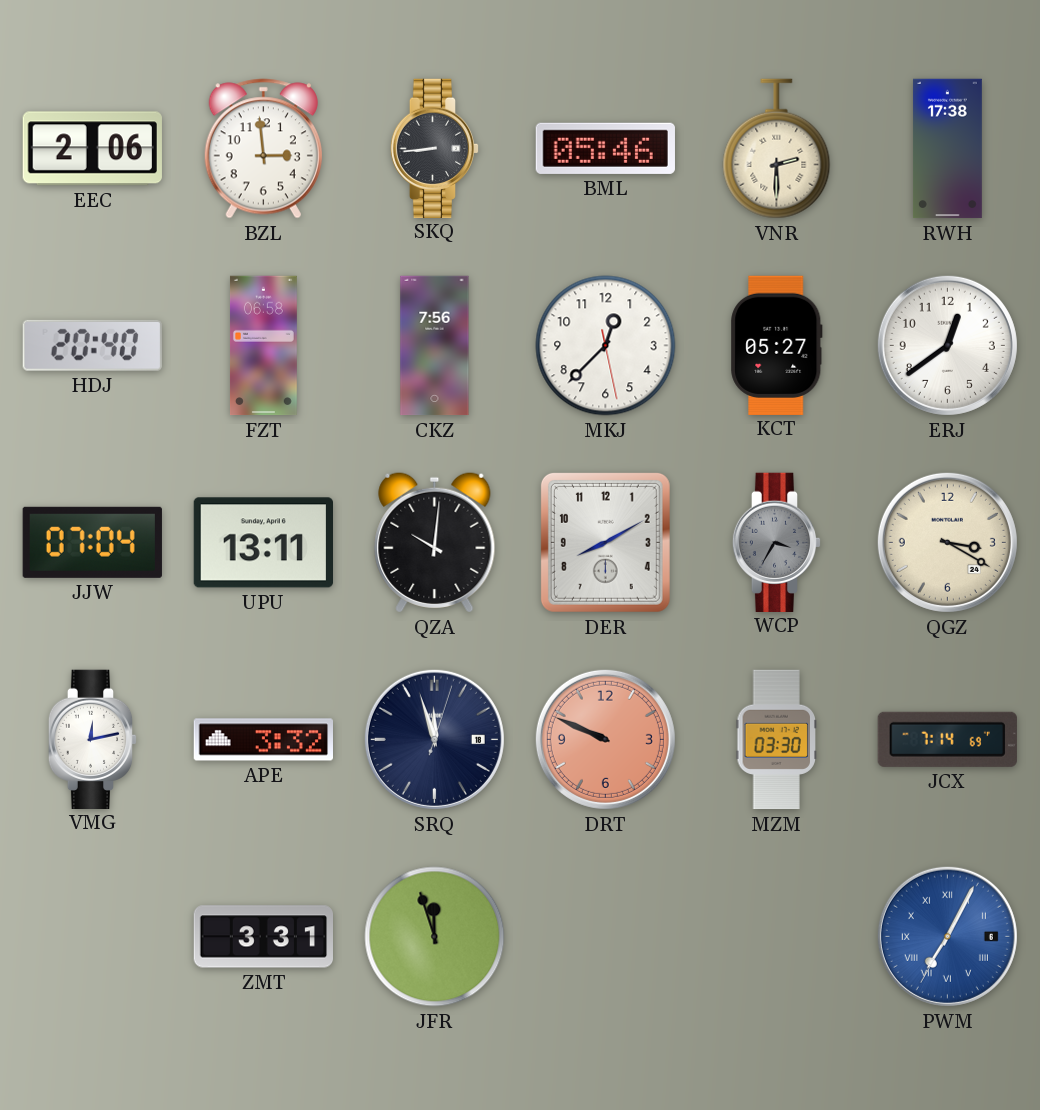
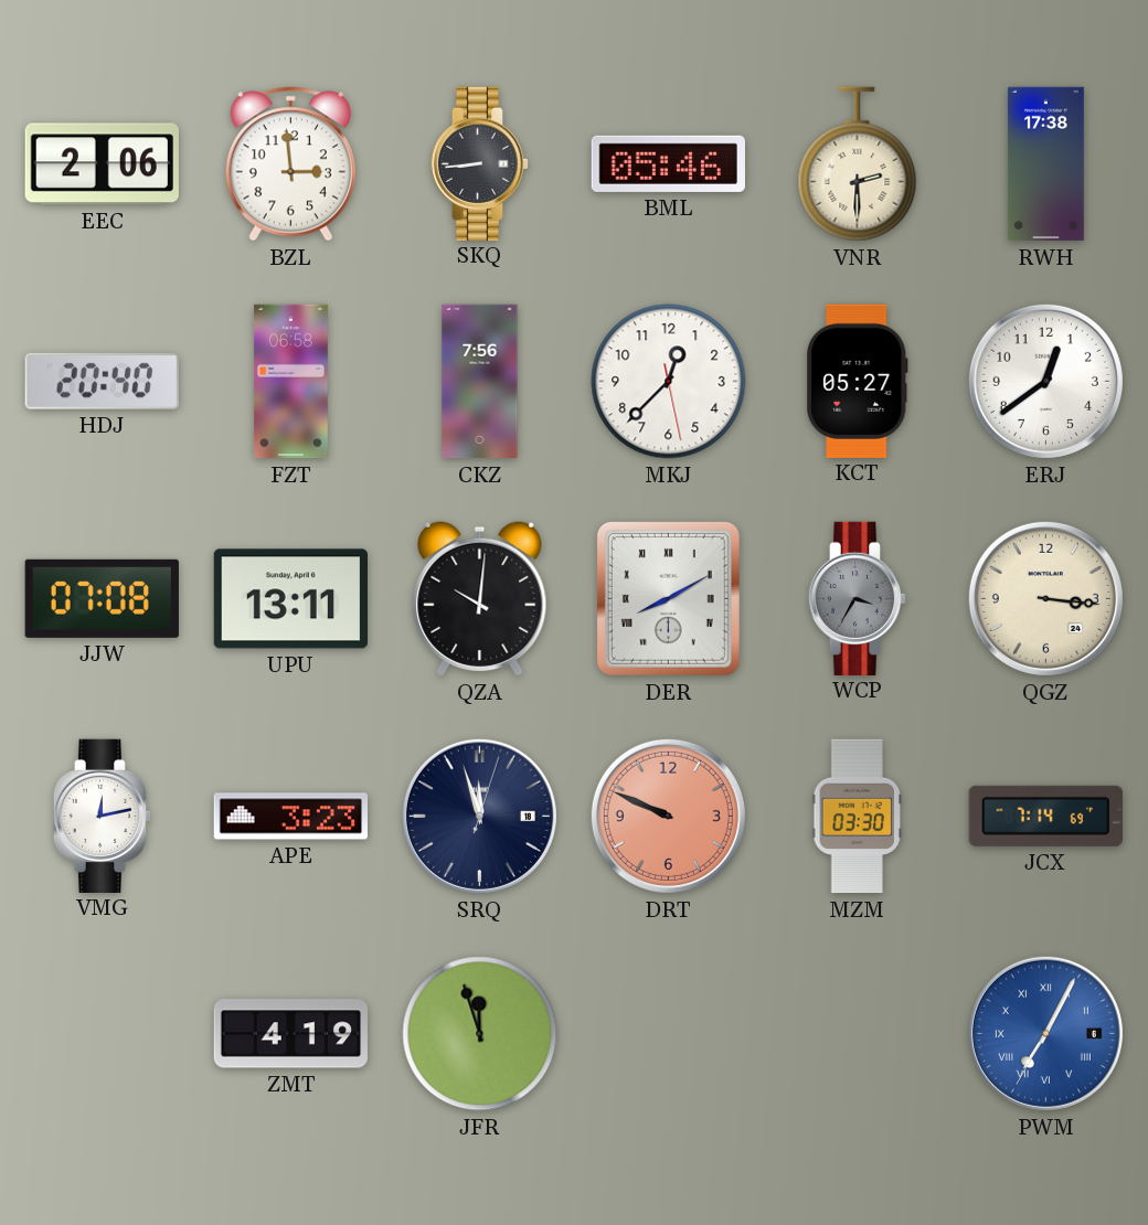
JJW: 07:04 -> 07:08
DER numerals: Arabic -> Roman
QGZ: 3:20 -> 3:16
APE: 3:32 -> 3:23
ZMT: 3:31 -> 4:19
